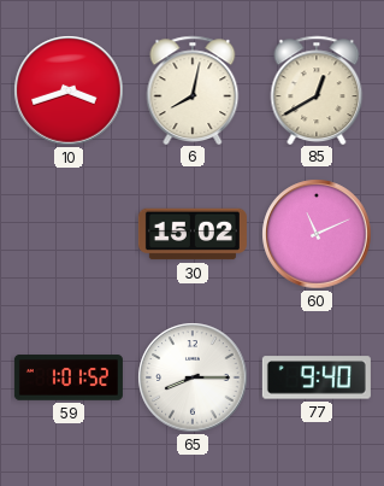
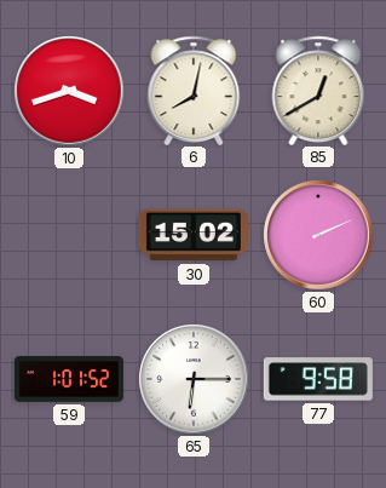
60: 11:11 -> 2:11
65: 8:15 -> 6:15
77: 9:40 -> 9:58
